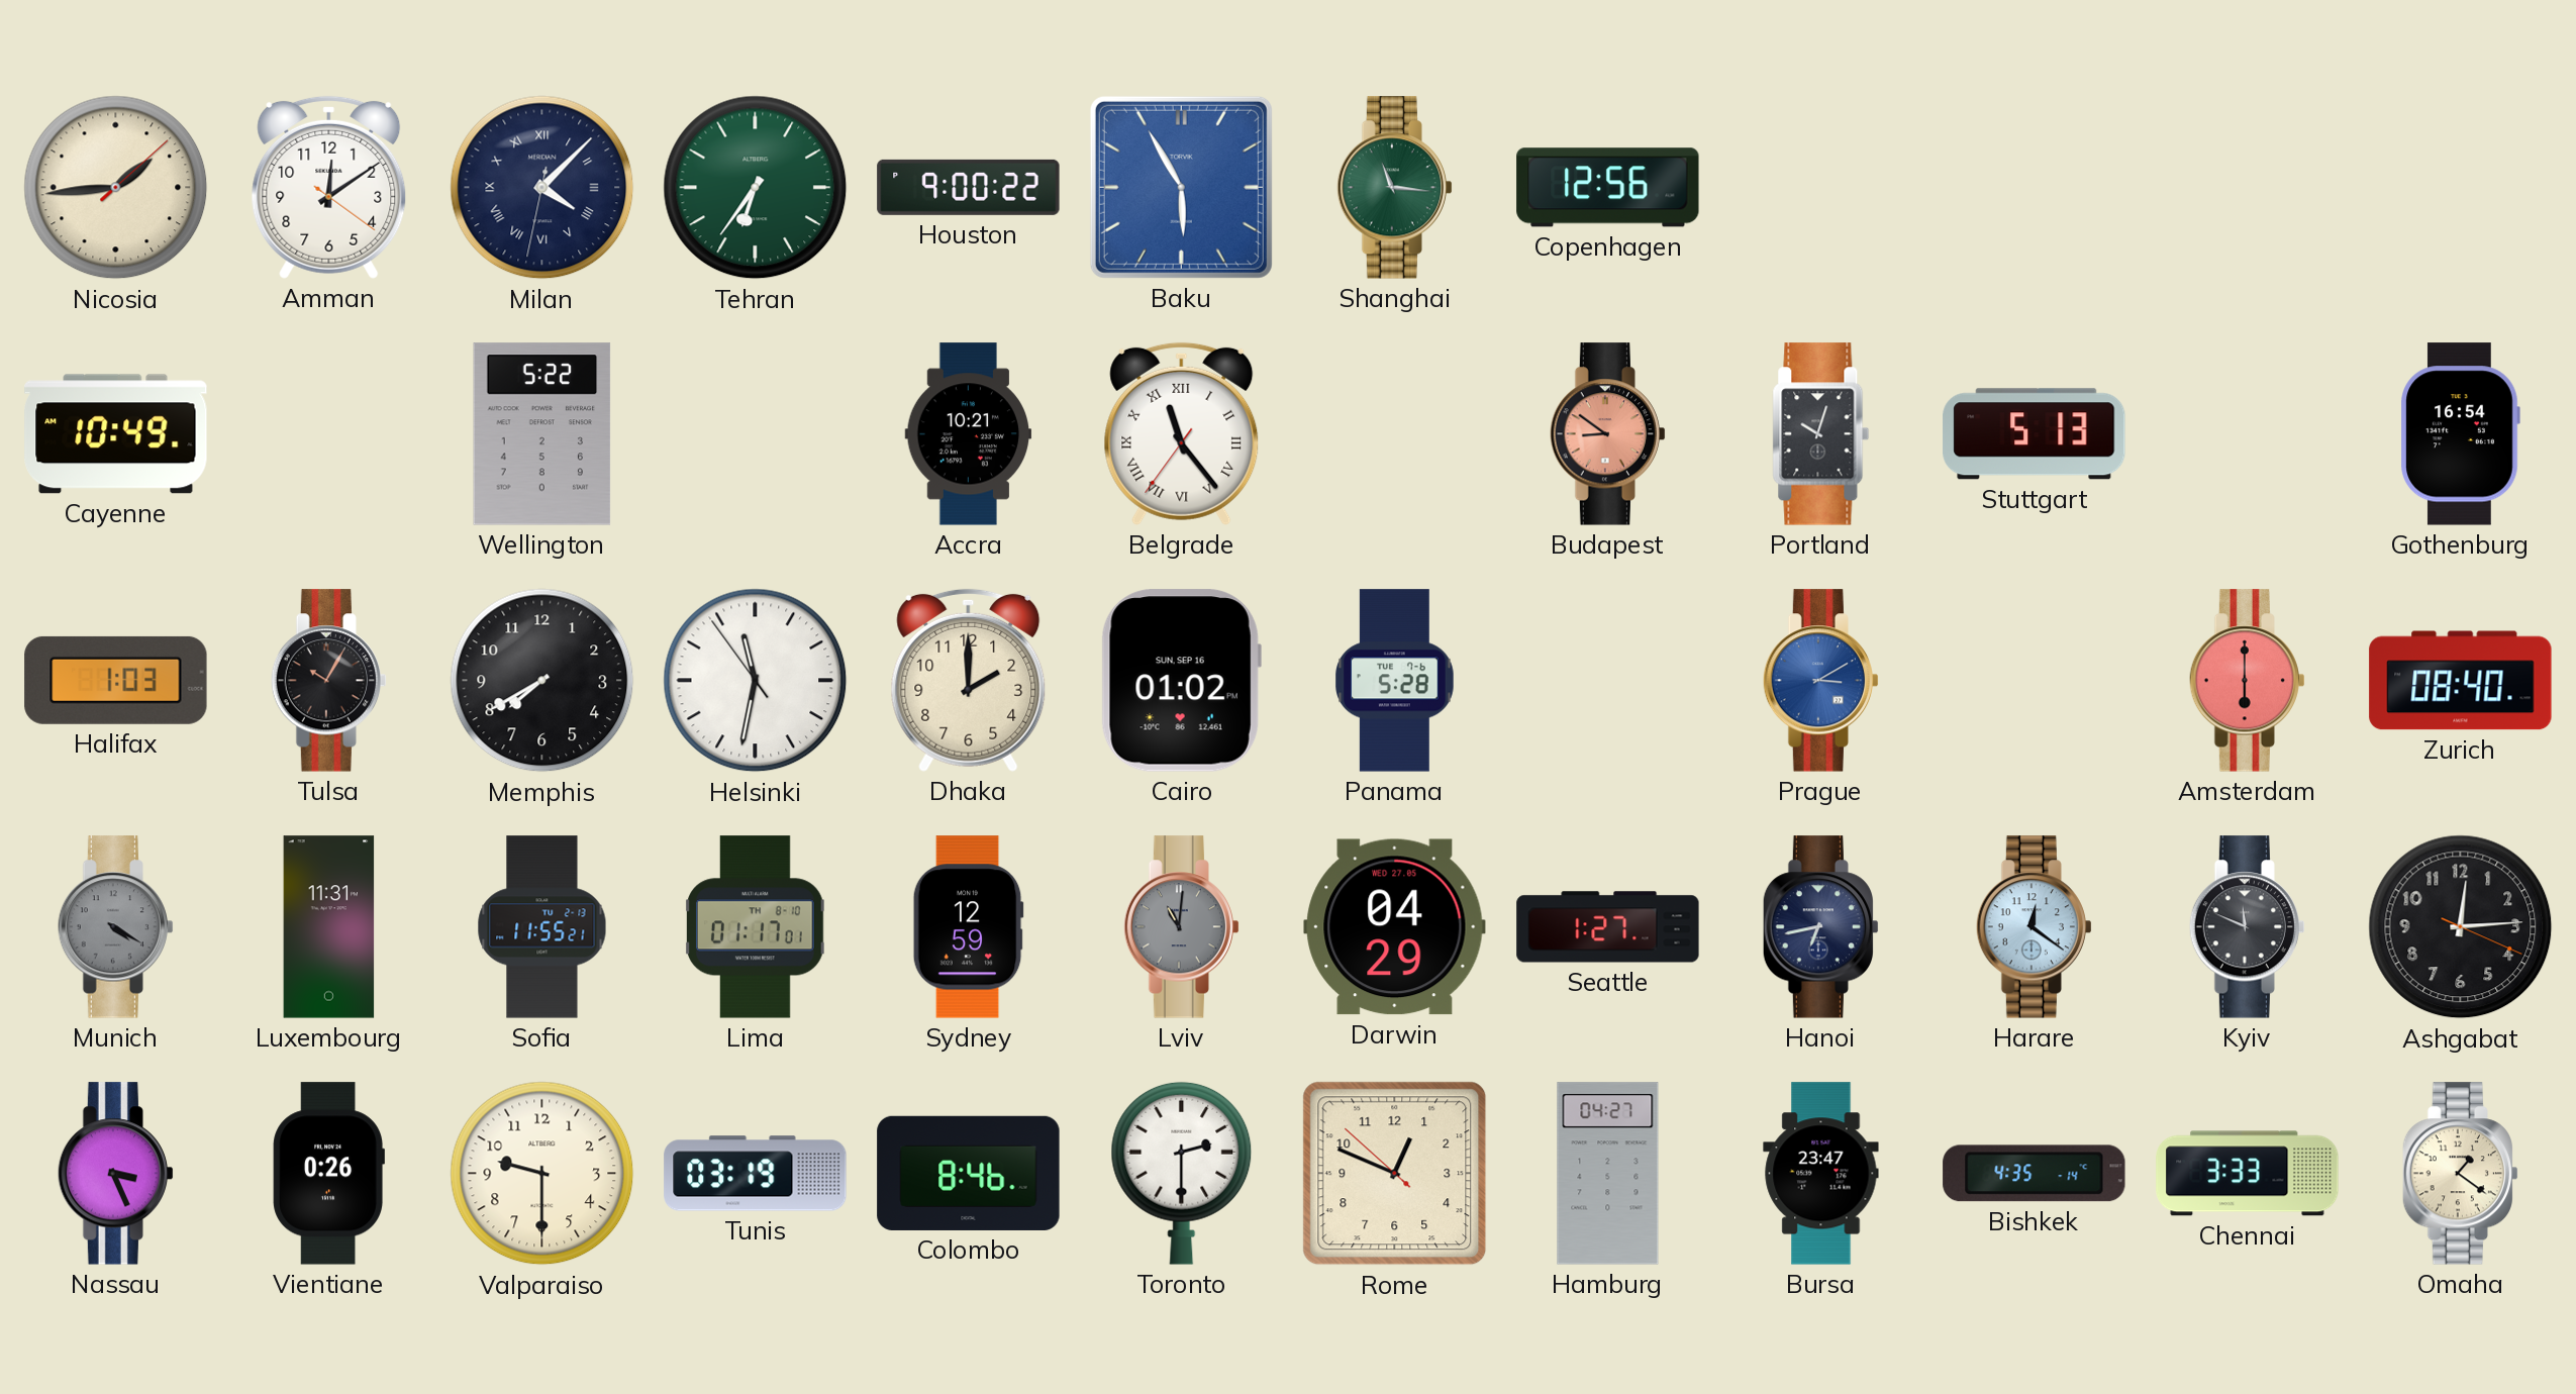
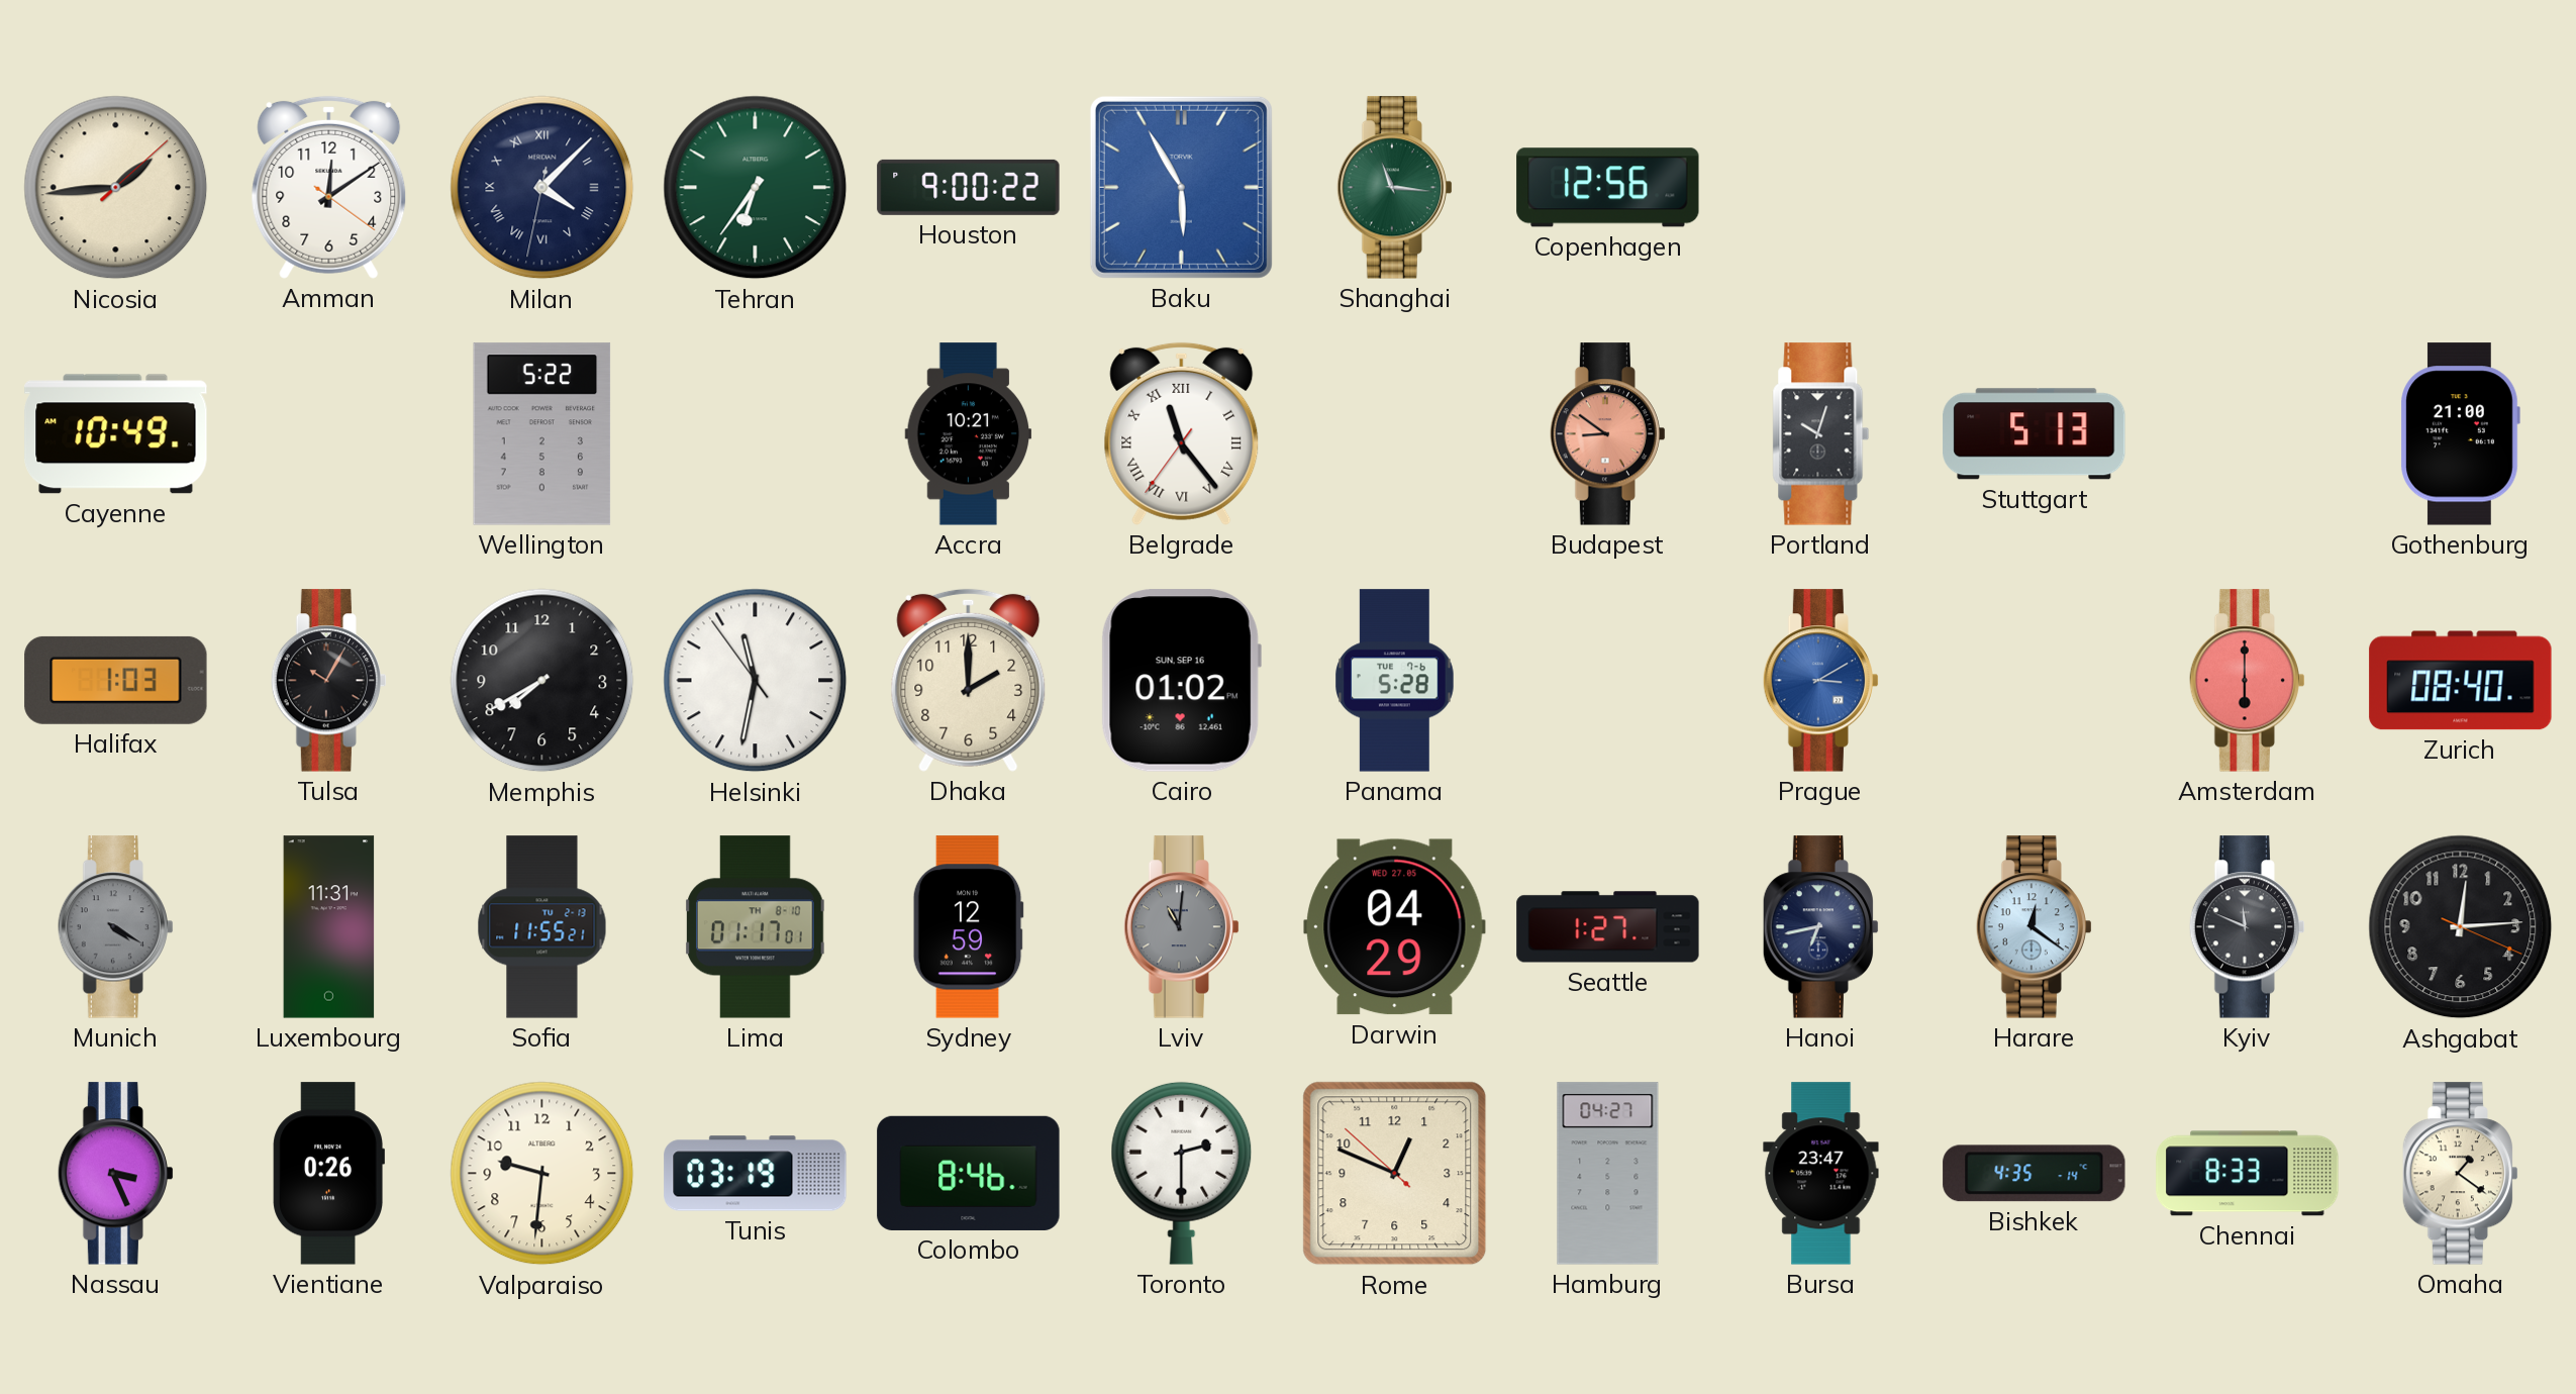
Gothenburg: 16:54 -> 21:00
Valparaiso: 9:30 -> 9:31
Chennai: 3:33 -> 8:33
